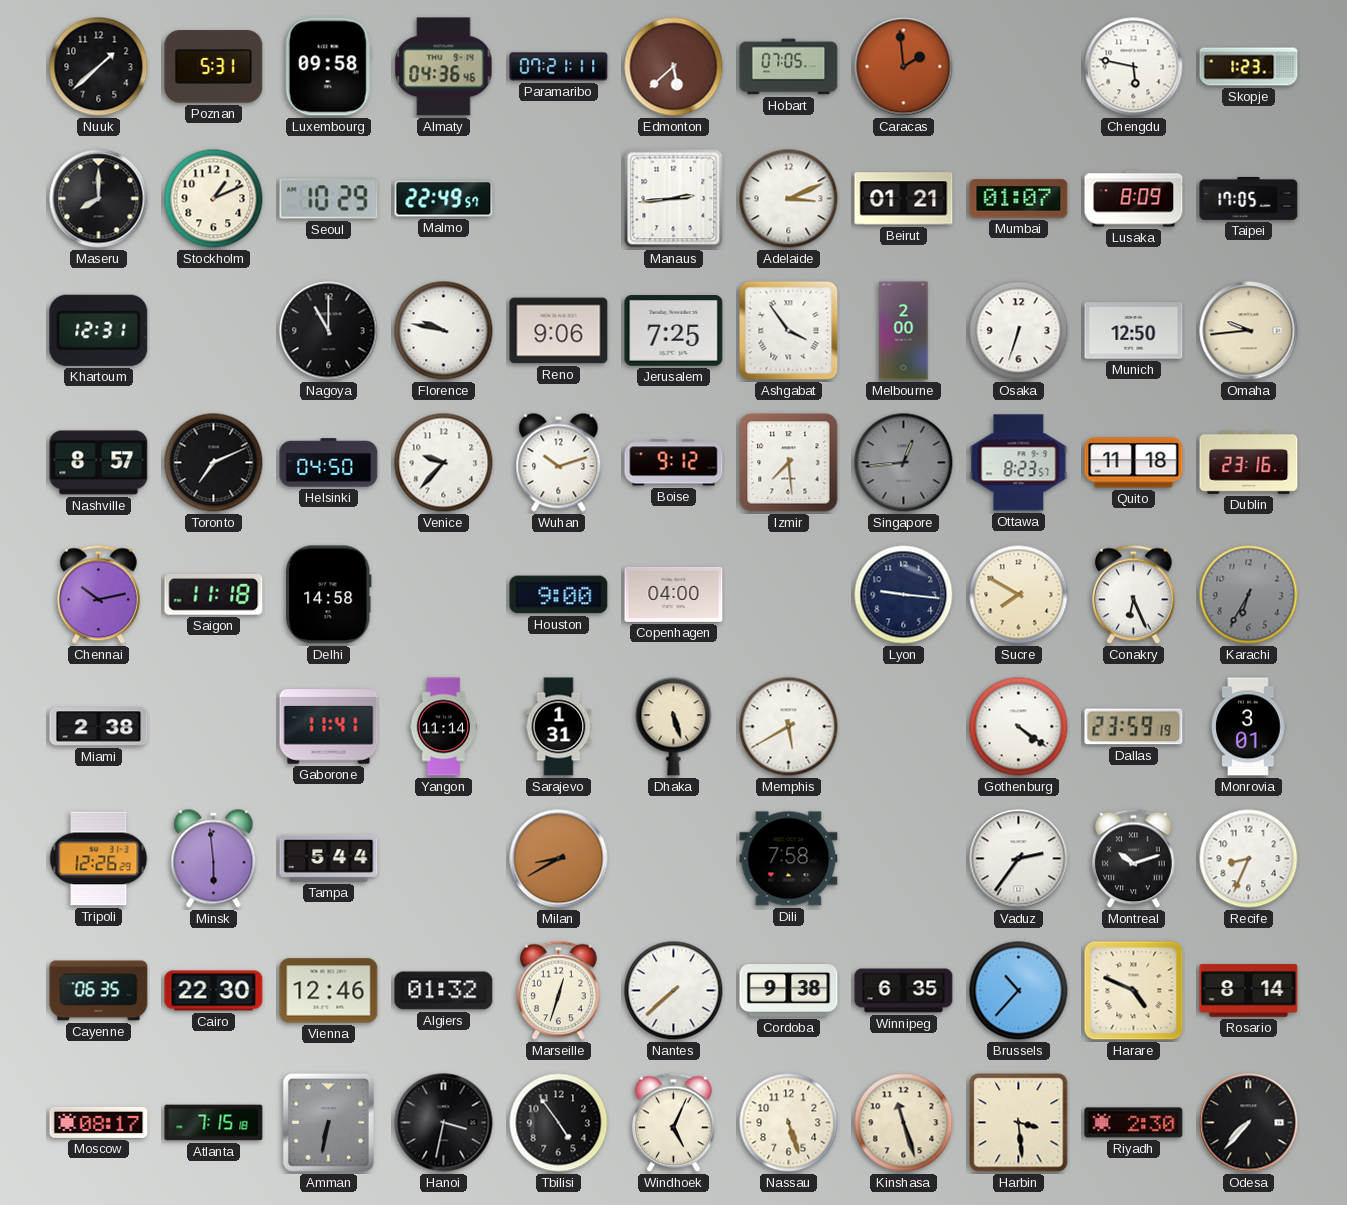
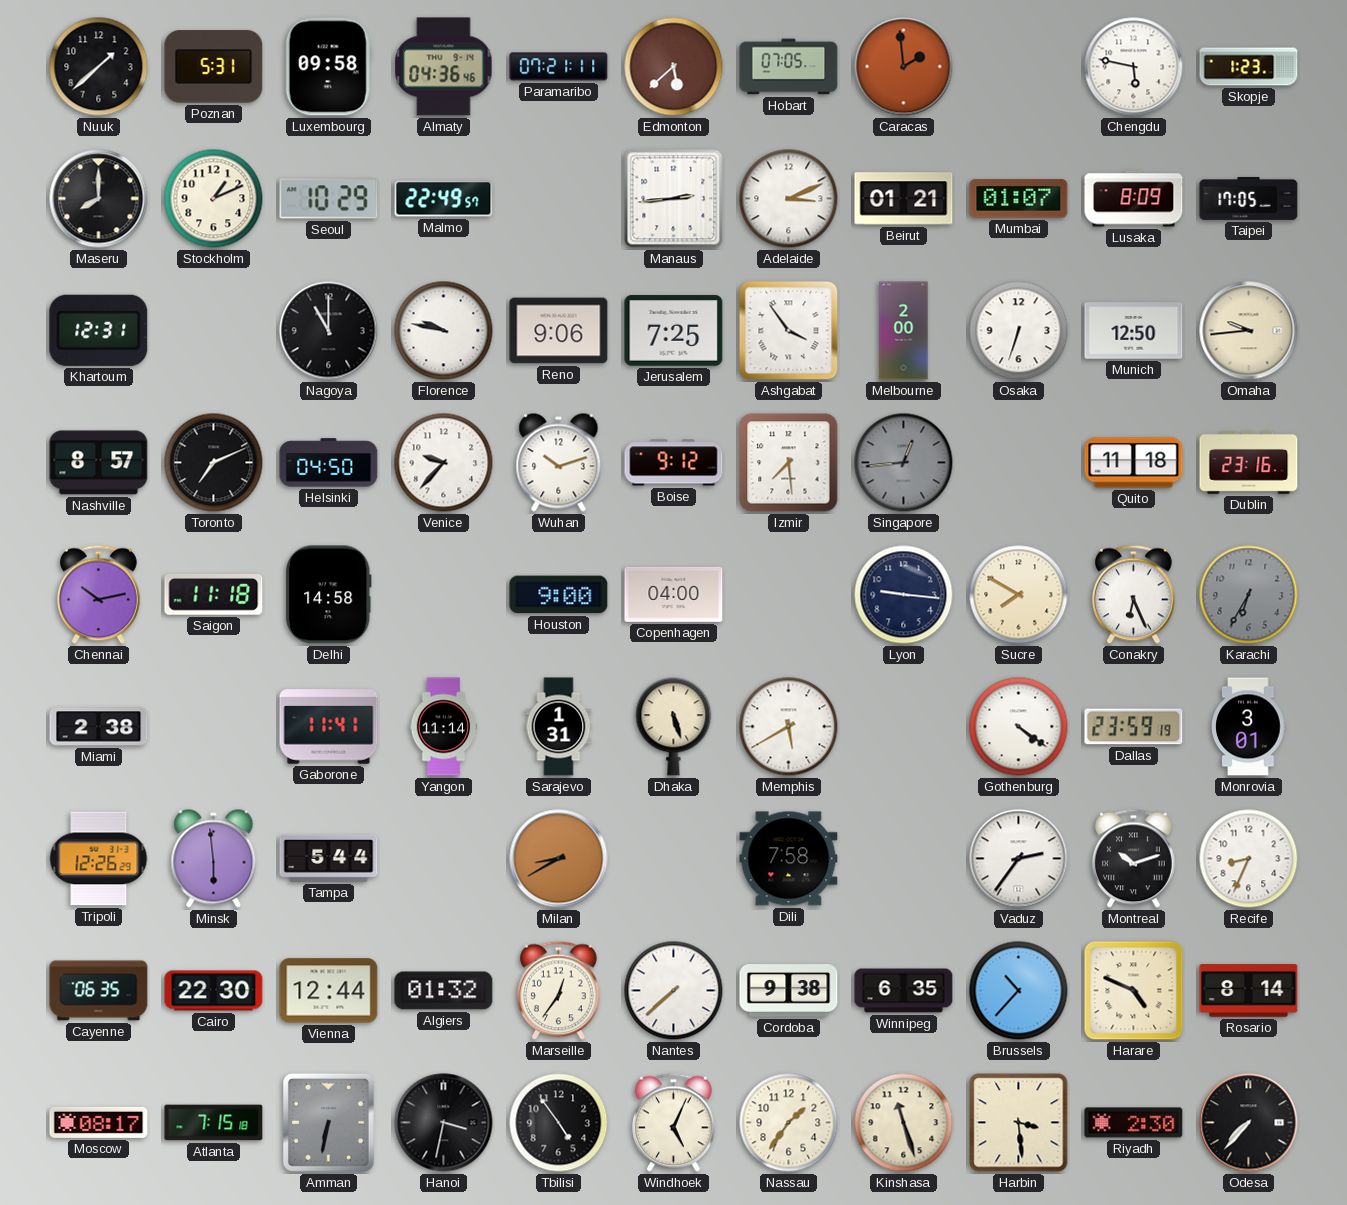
Ottawa: 8:23 -> none
Vienna: 12:46 -> 12:44
Marseille: 12:33 -> 12:36
Nassau: 5:27 -> 1:36
